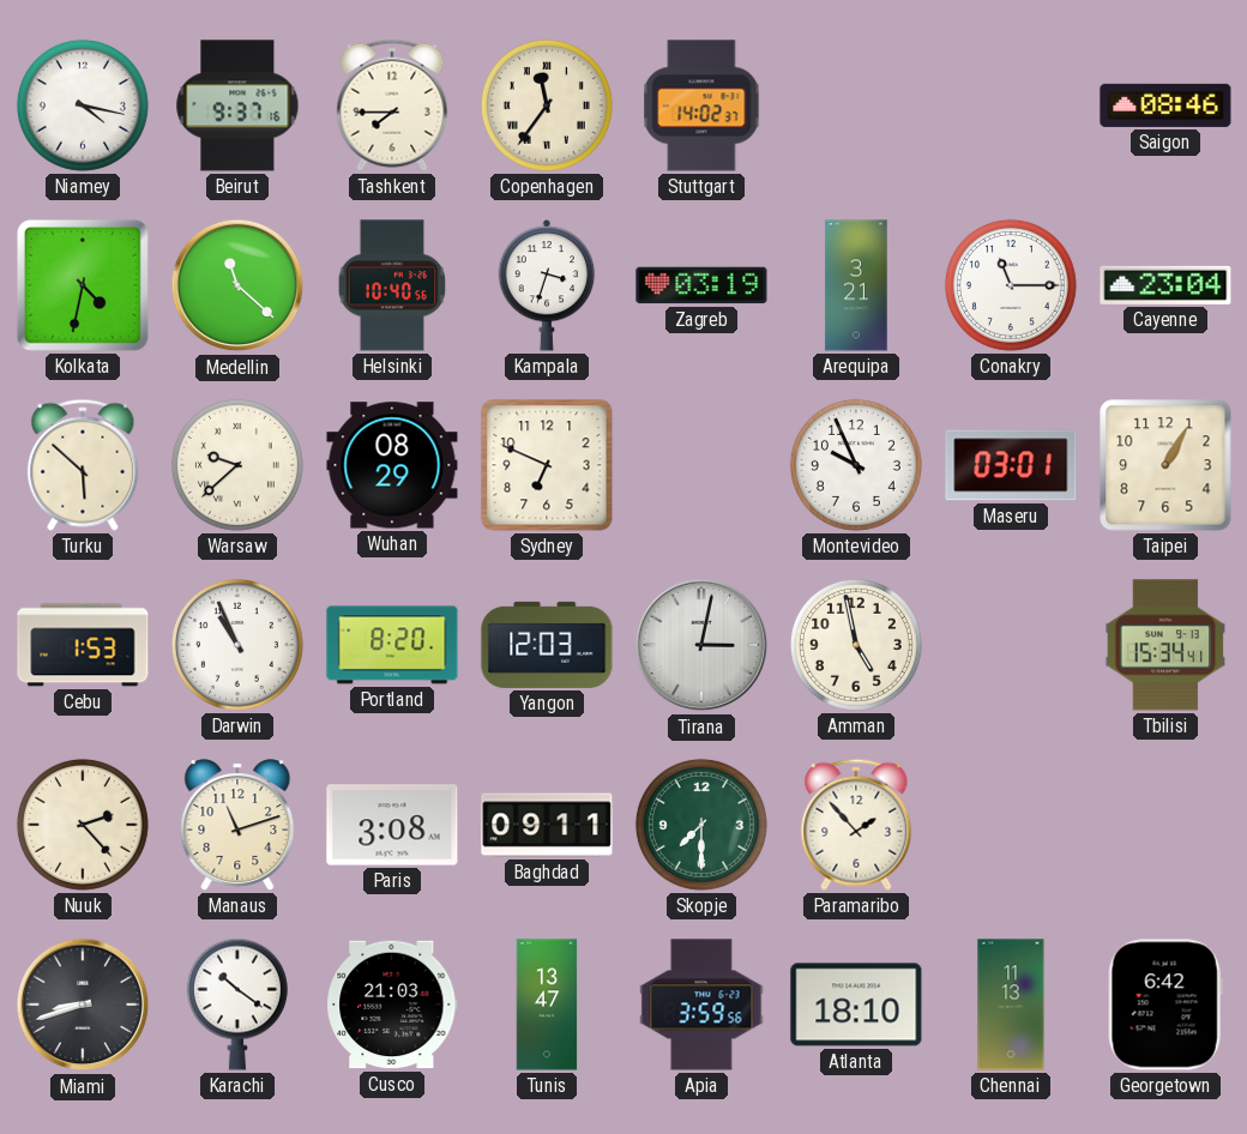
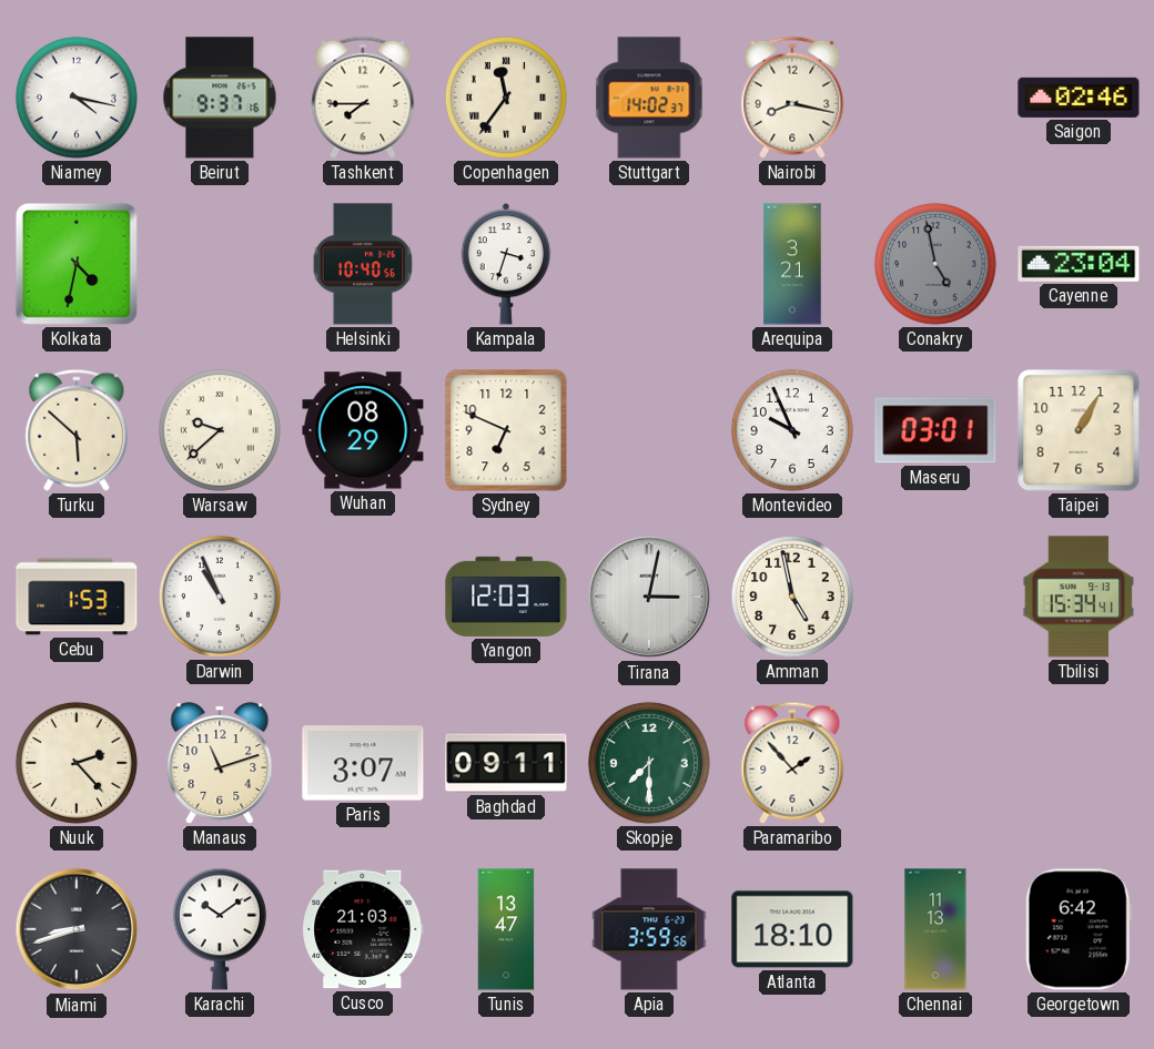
Nairobi: none -> 8:17
Saigon: 08:46 -> 02:46
Medellin: 11:22 -> none
Zagreb: 03:19 -> none
Conakry: 11:15 -> 4:58
Conakry dial: white -> grey
Portland: 8:20 -> none
Paris: 3:08 -> 3:07
Karachi: 10:21 -> 10:09
